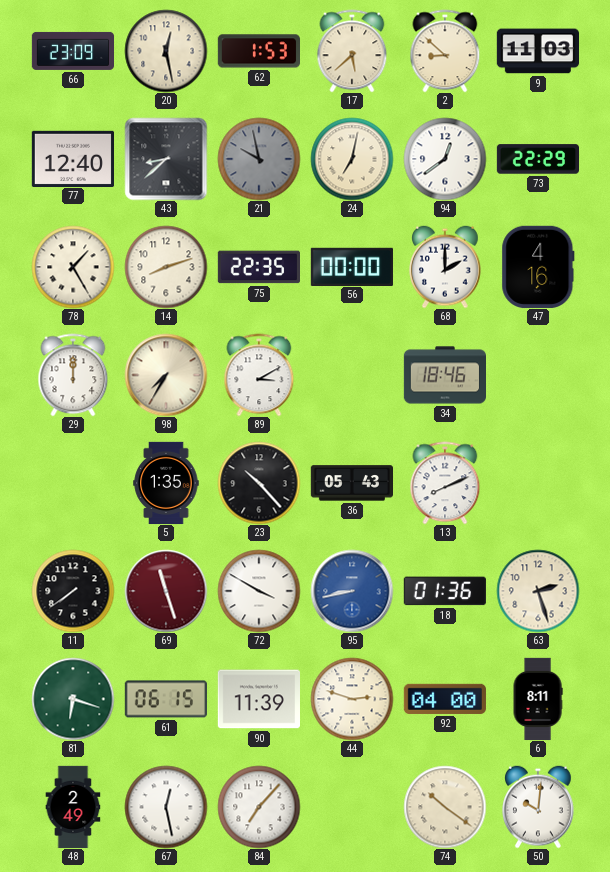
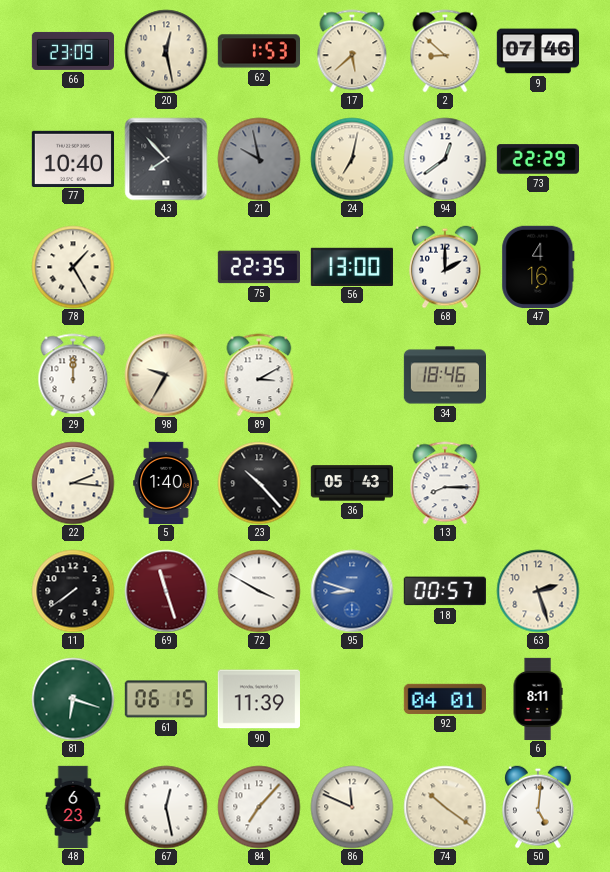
9: 11:03 -> 07:46
77: 12:40 -> 10:40
43: 8:38 -> 7:53
14: 8:12 -> none
56: 00:00 -> 13:00
98: 7:35 -> 9:35
22: none -> 2:16
5: 1:35 -> 1:40
13: 8:11 -> 8:15
95: 8:43 -> 8:48
18: 01:36 -> 00:57
44: 2:48 -> none
92: 04:00 -> 04:01
48: 2:49 -> 6:23
86: none -> 11:49
50: 10:01 -> 5:01
